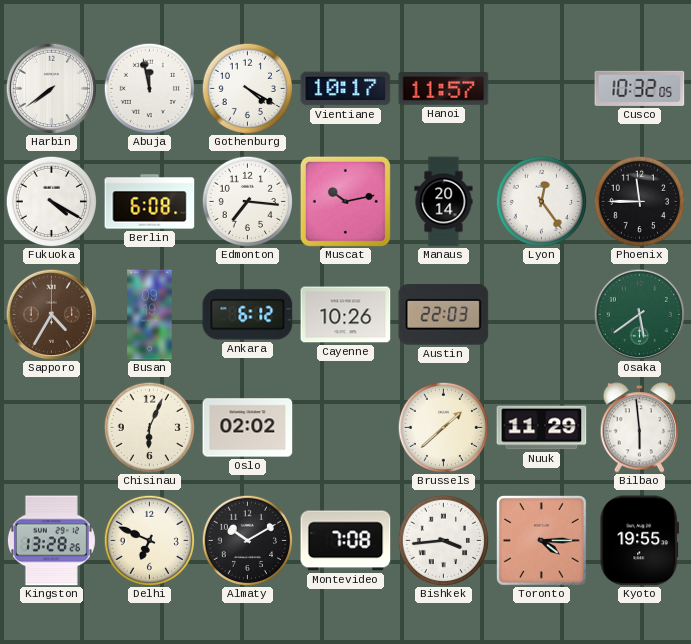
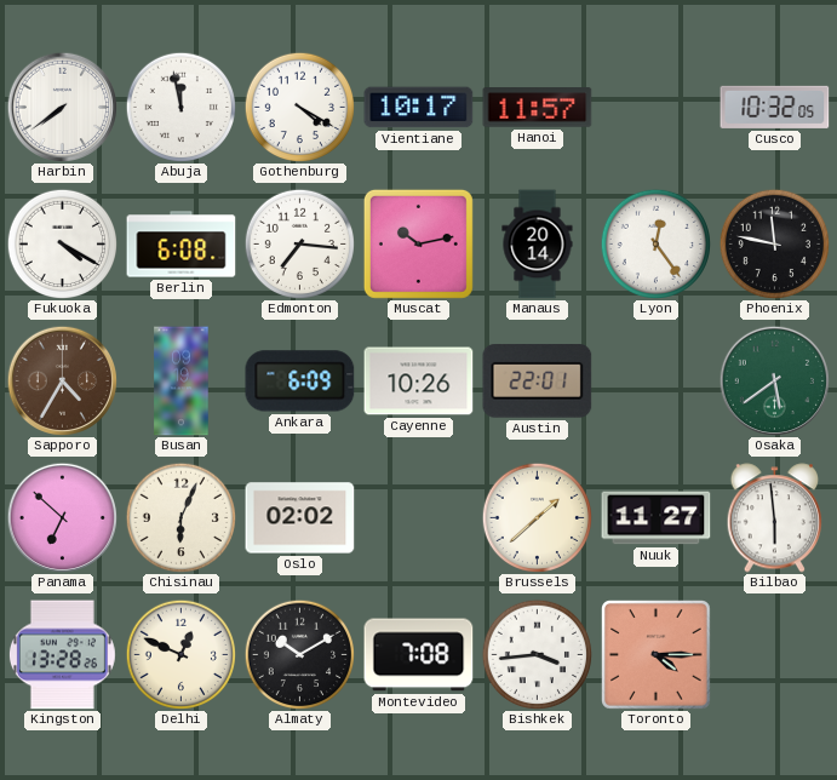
Phoenix: 11:45 -> 11:47
Ankara: 6:12 -> 6:09
Austin: 22:03 -> 22:01
Panama: none -> 6:52
Nuuk: 11:29 -> 11:27
Delhi: 6:49 -> 12:49
Kyoto: 19:55 -> none
